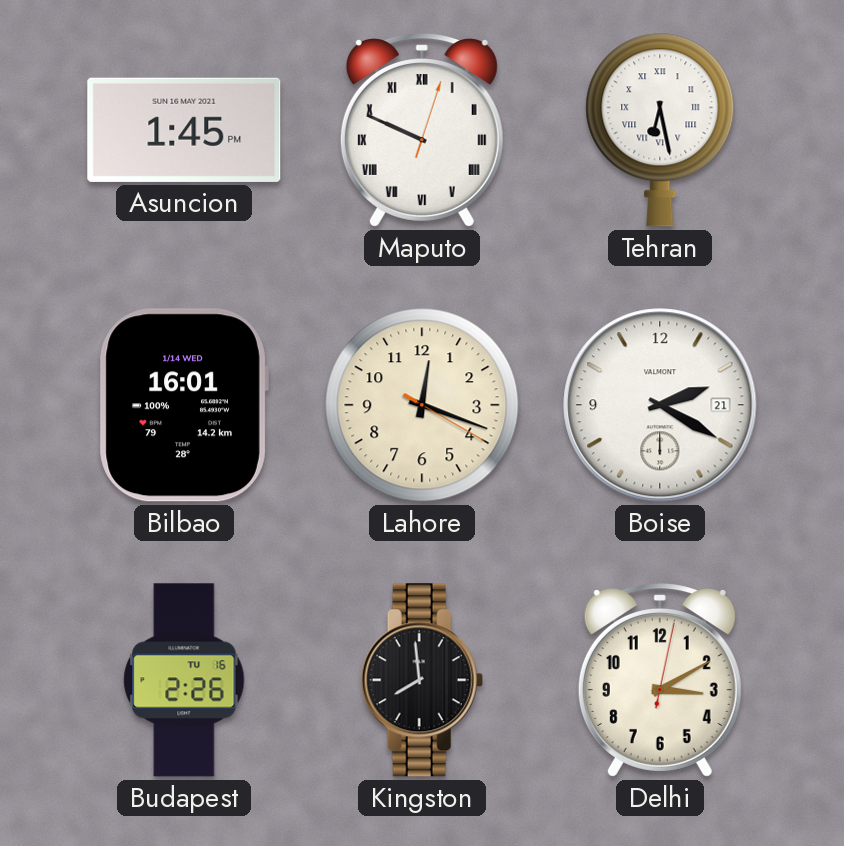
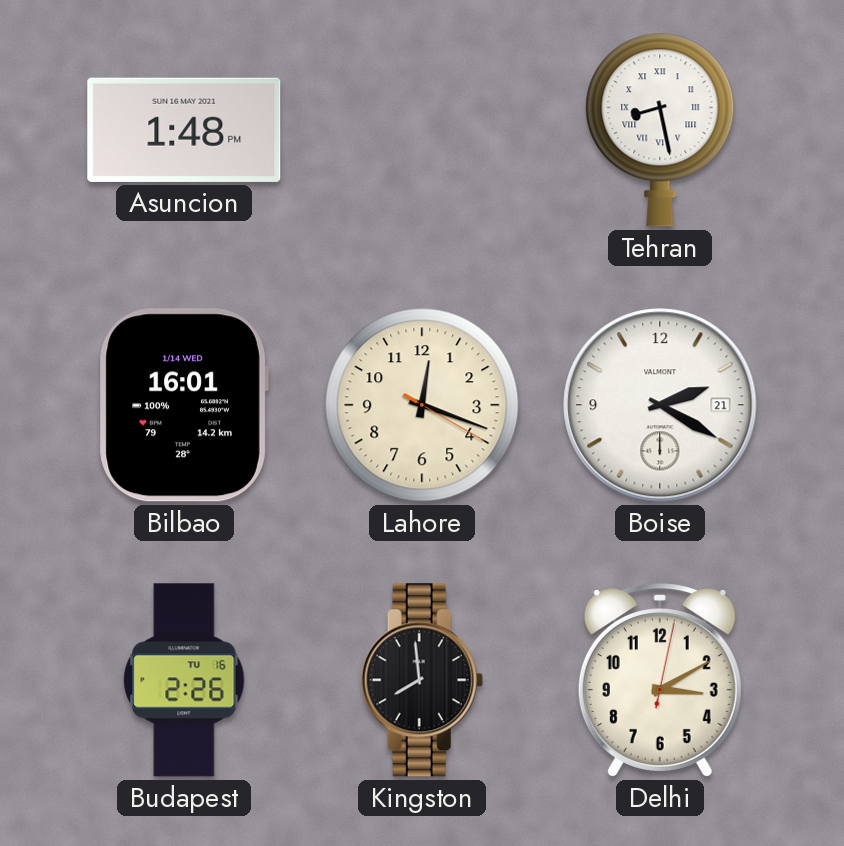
Asuncion: 1:45 -> 1:48
Maputo: 9:49 -> none
Tehran: 6:28 -> 8:28
